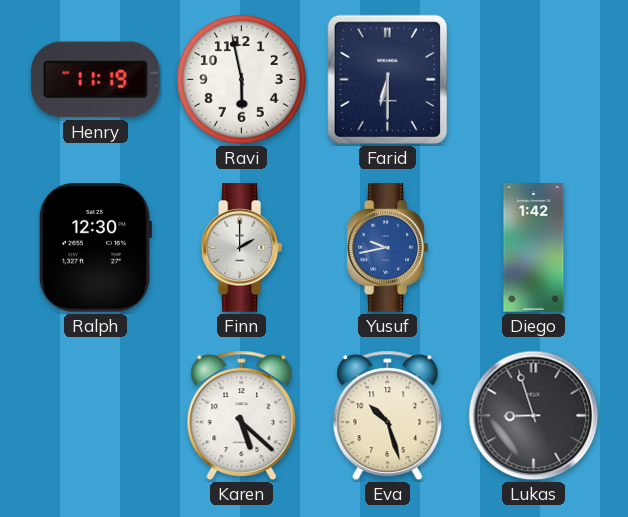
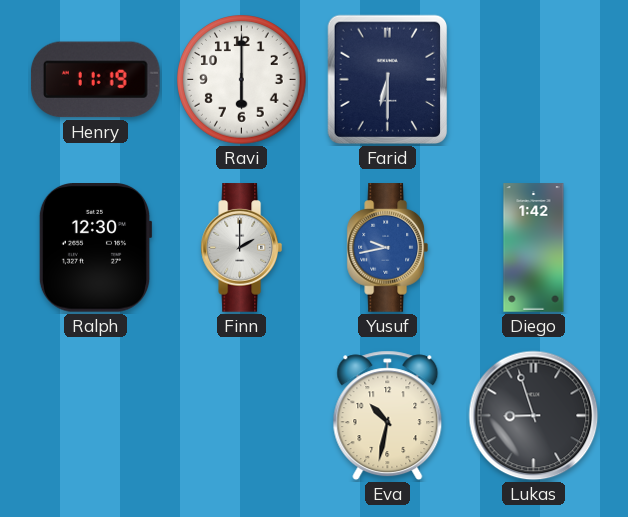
Ravi: 5:58 -> 6:00
Karen: 5:22 -> none
Eva: 10:27 -> 10:32
